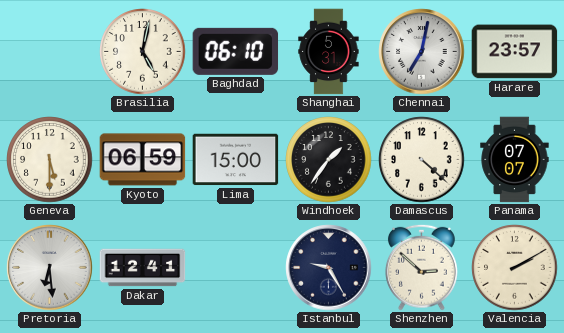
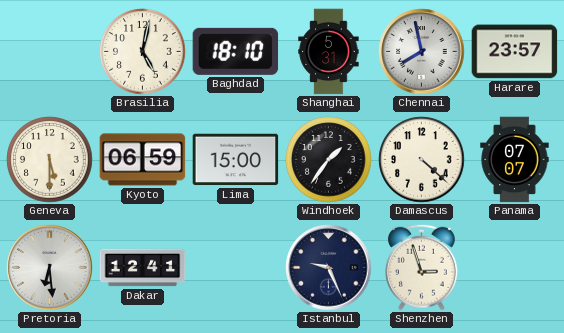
Baghdad: 06:10 -> 18:10
Chennai: 7:02 -> 7:58
Istanbul: 9:25 -> 9:26
Shenzhen: 2:52 -> 2:57
Valencia: 2:10 -> none
